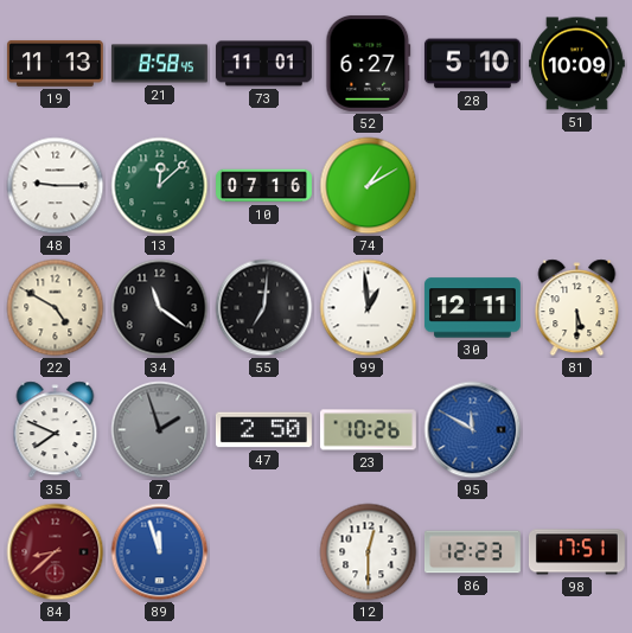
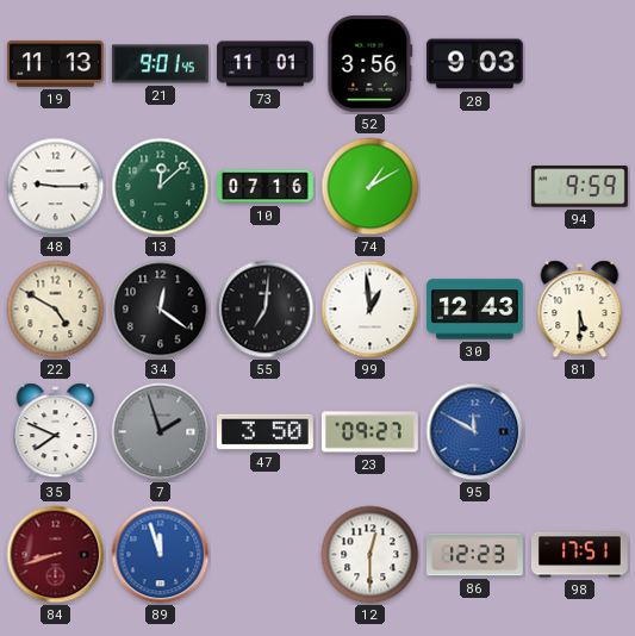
21: 8:58 -> 9:01
52: 6:27 -> 3:56
28: 5:10 -> 9:03
51: 10:09 -> none
94: none -> 9:59
34: 11:21 -> 12:21
30: 12:11 -> 12:43
47: 2:50 -> 3:50
23: 10:26 -> 09:27
84: 8:38 -> 8:42
